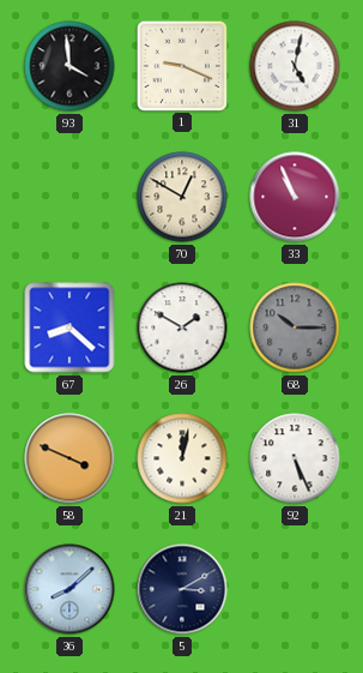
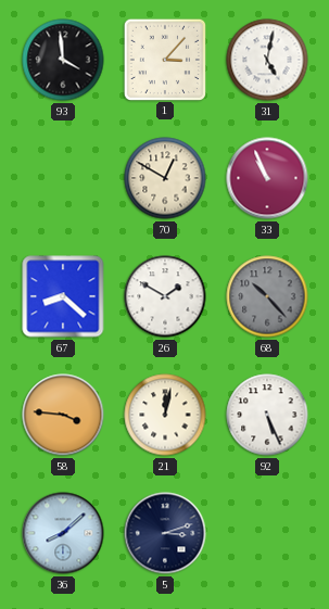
1: 9:19 -> 3:07
68: 10:15 -> 10:23
58: 3:49 -> 3:46
5: 3:10 -> 3:12
